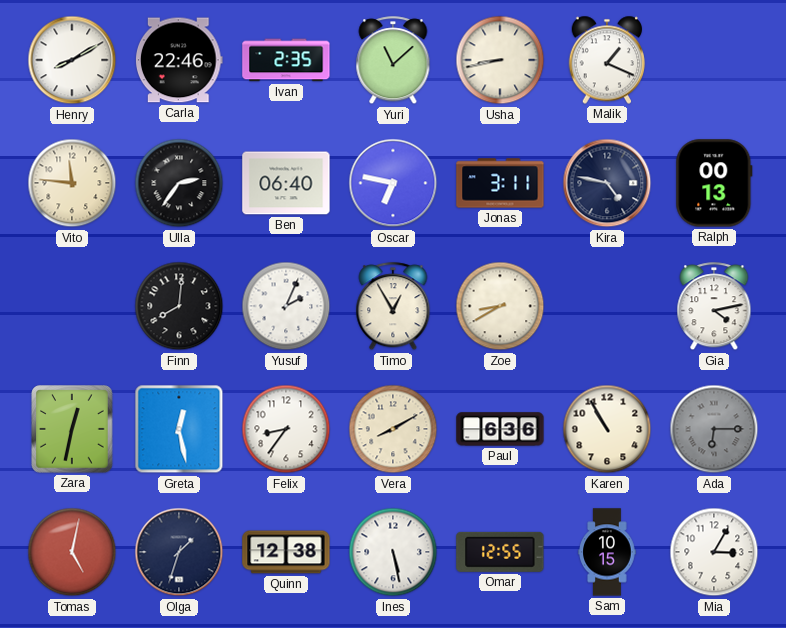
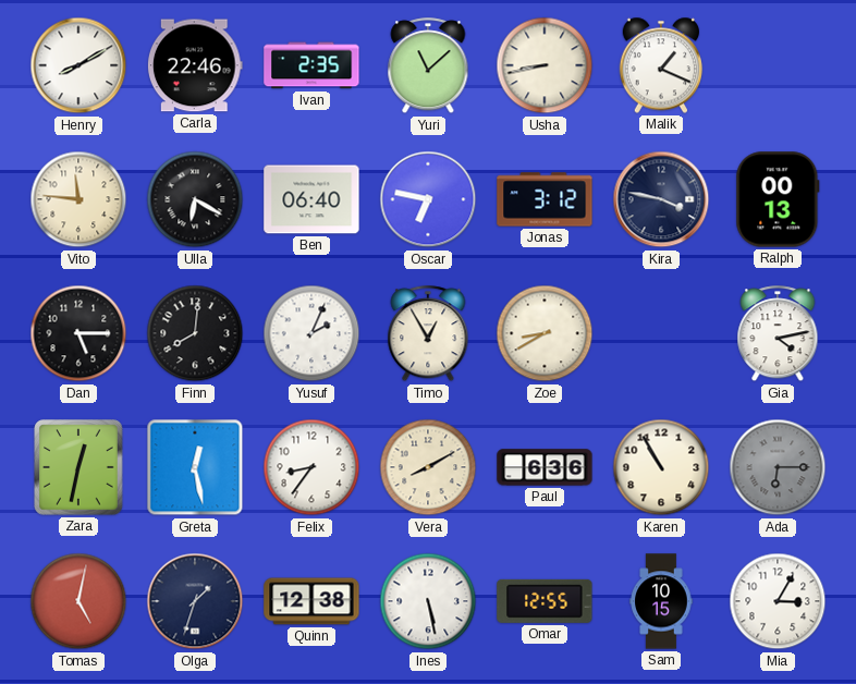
Ulla: 2:36 -> 6:20
Jonas: 3:11 -> 3:12
Kira: 4:47 -> 3:47
Dan: none -> 5:15
